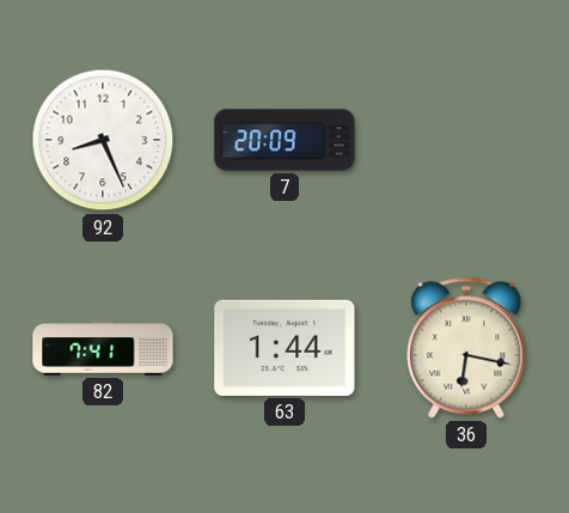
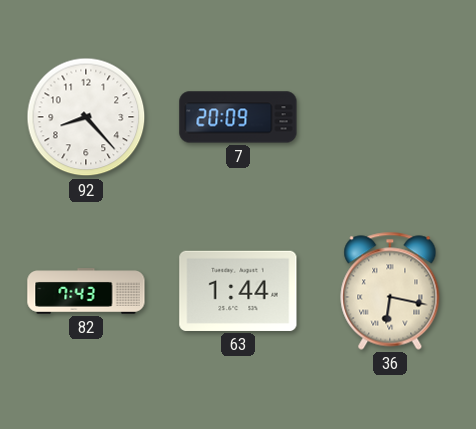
92: 8:26 -> 8:23
82: 7:41 -> 7:43
